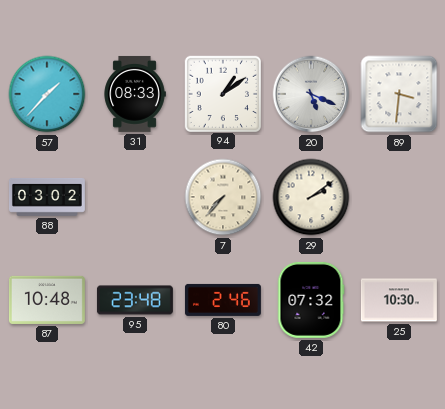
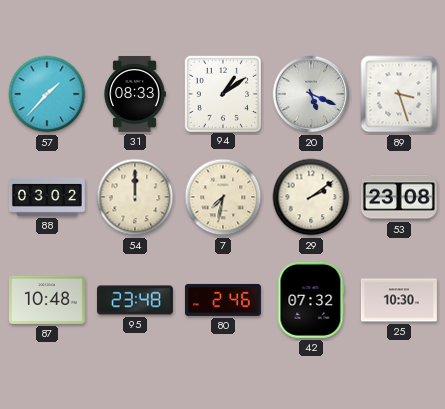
89: 3:31 -> 3:27
54: none -> 12:00
7: 7:37 -> 7:32
53: none -> 23:08
